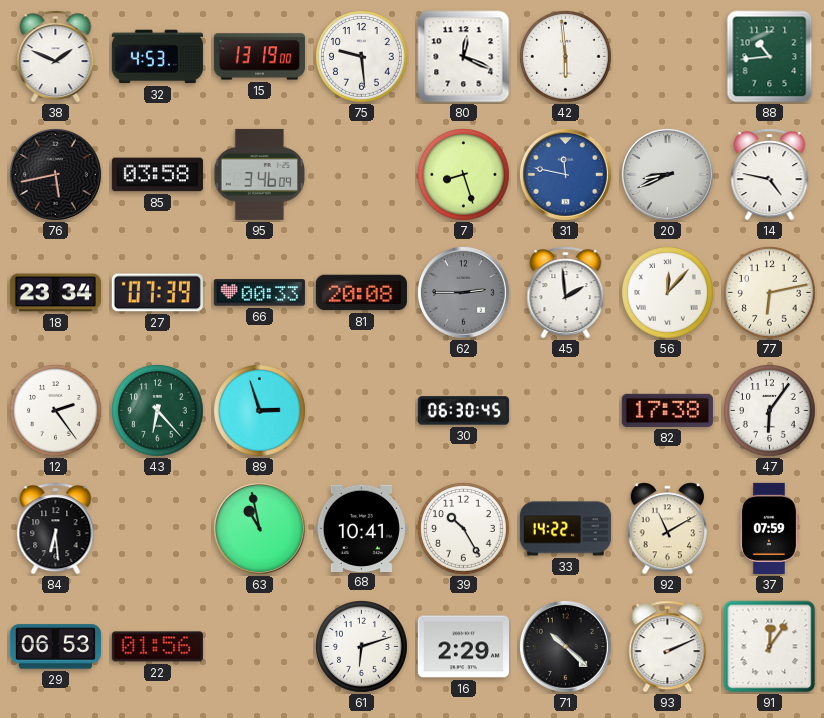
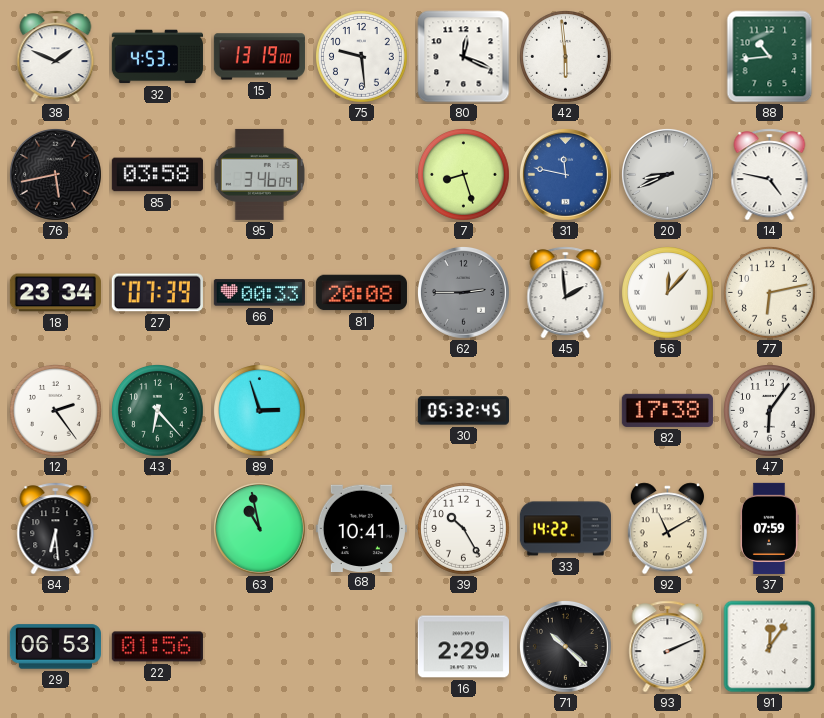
30: 06:30 -> 05:32
61: 6:12 -> none
